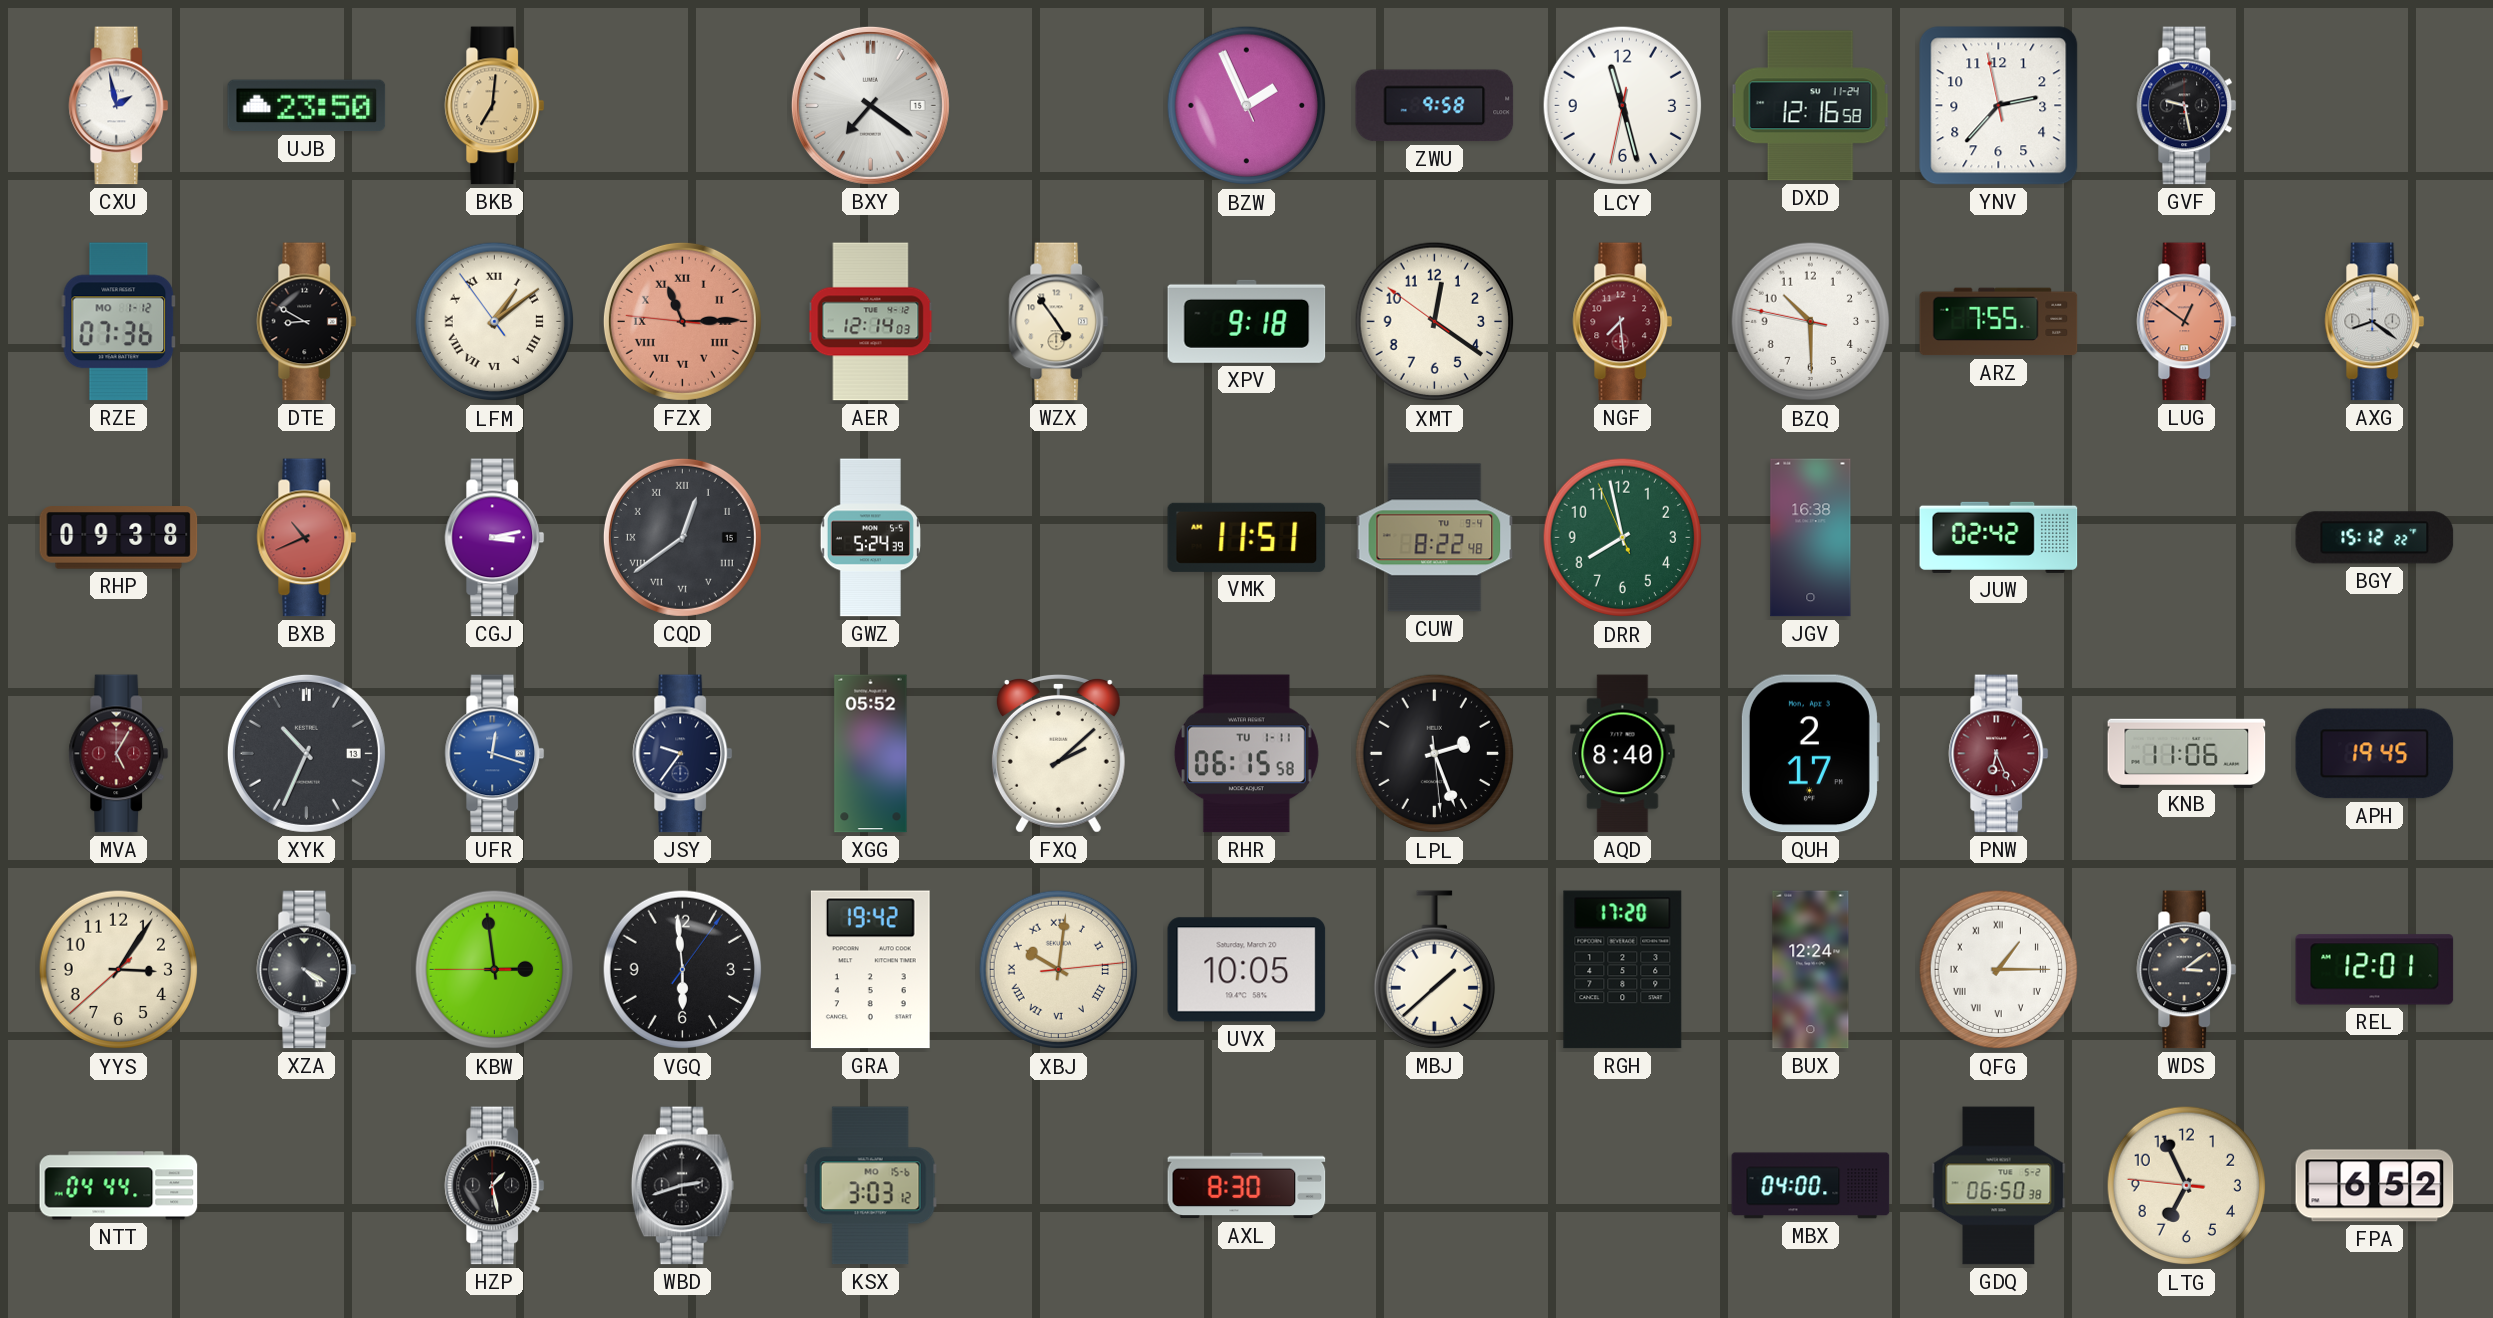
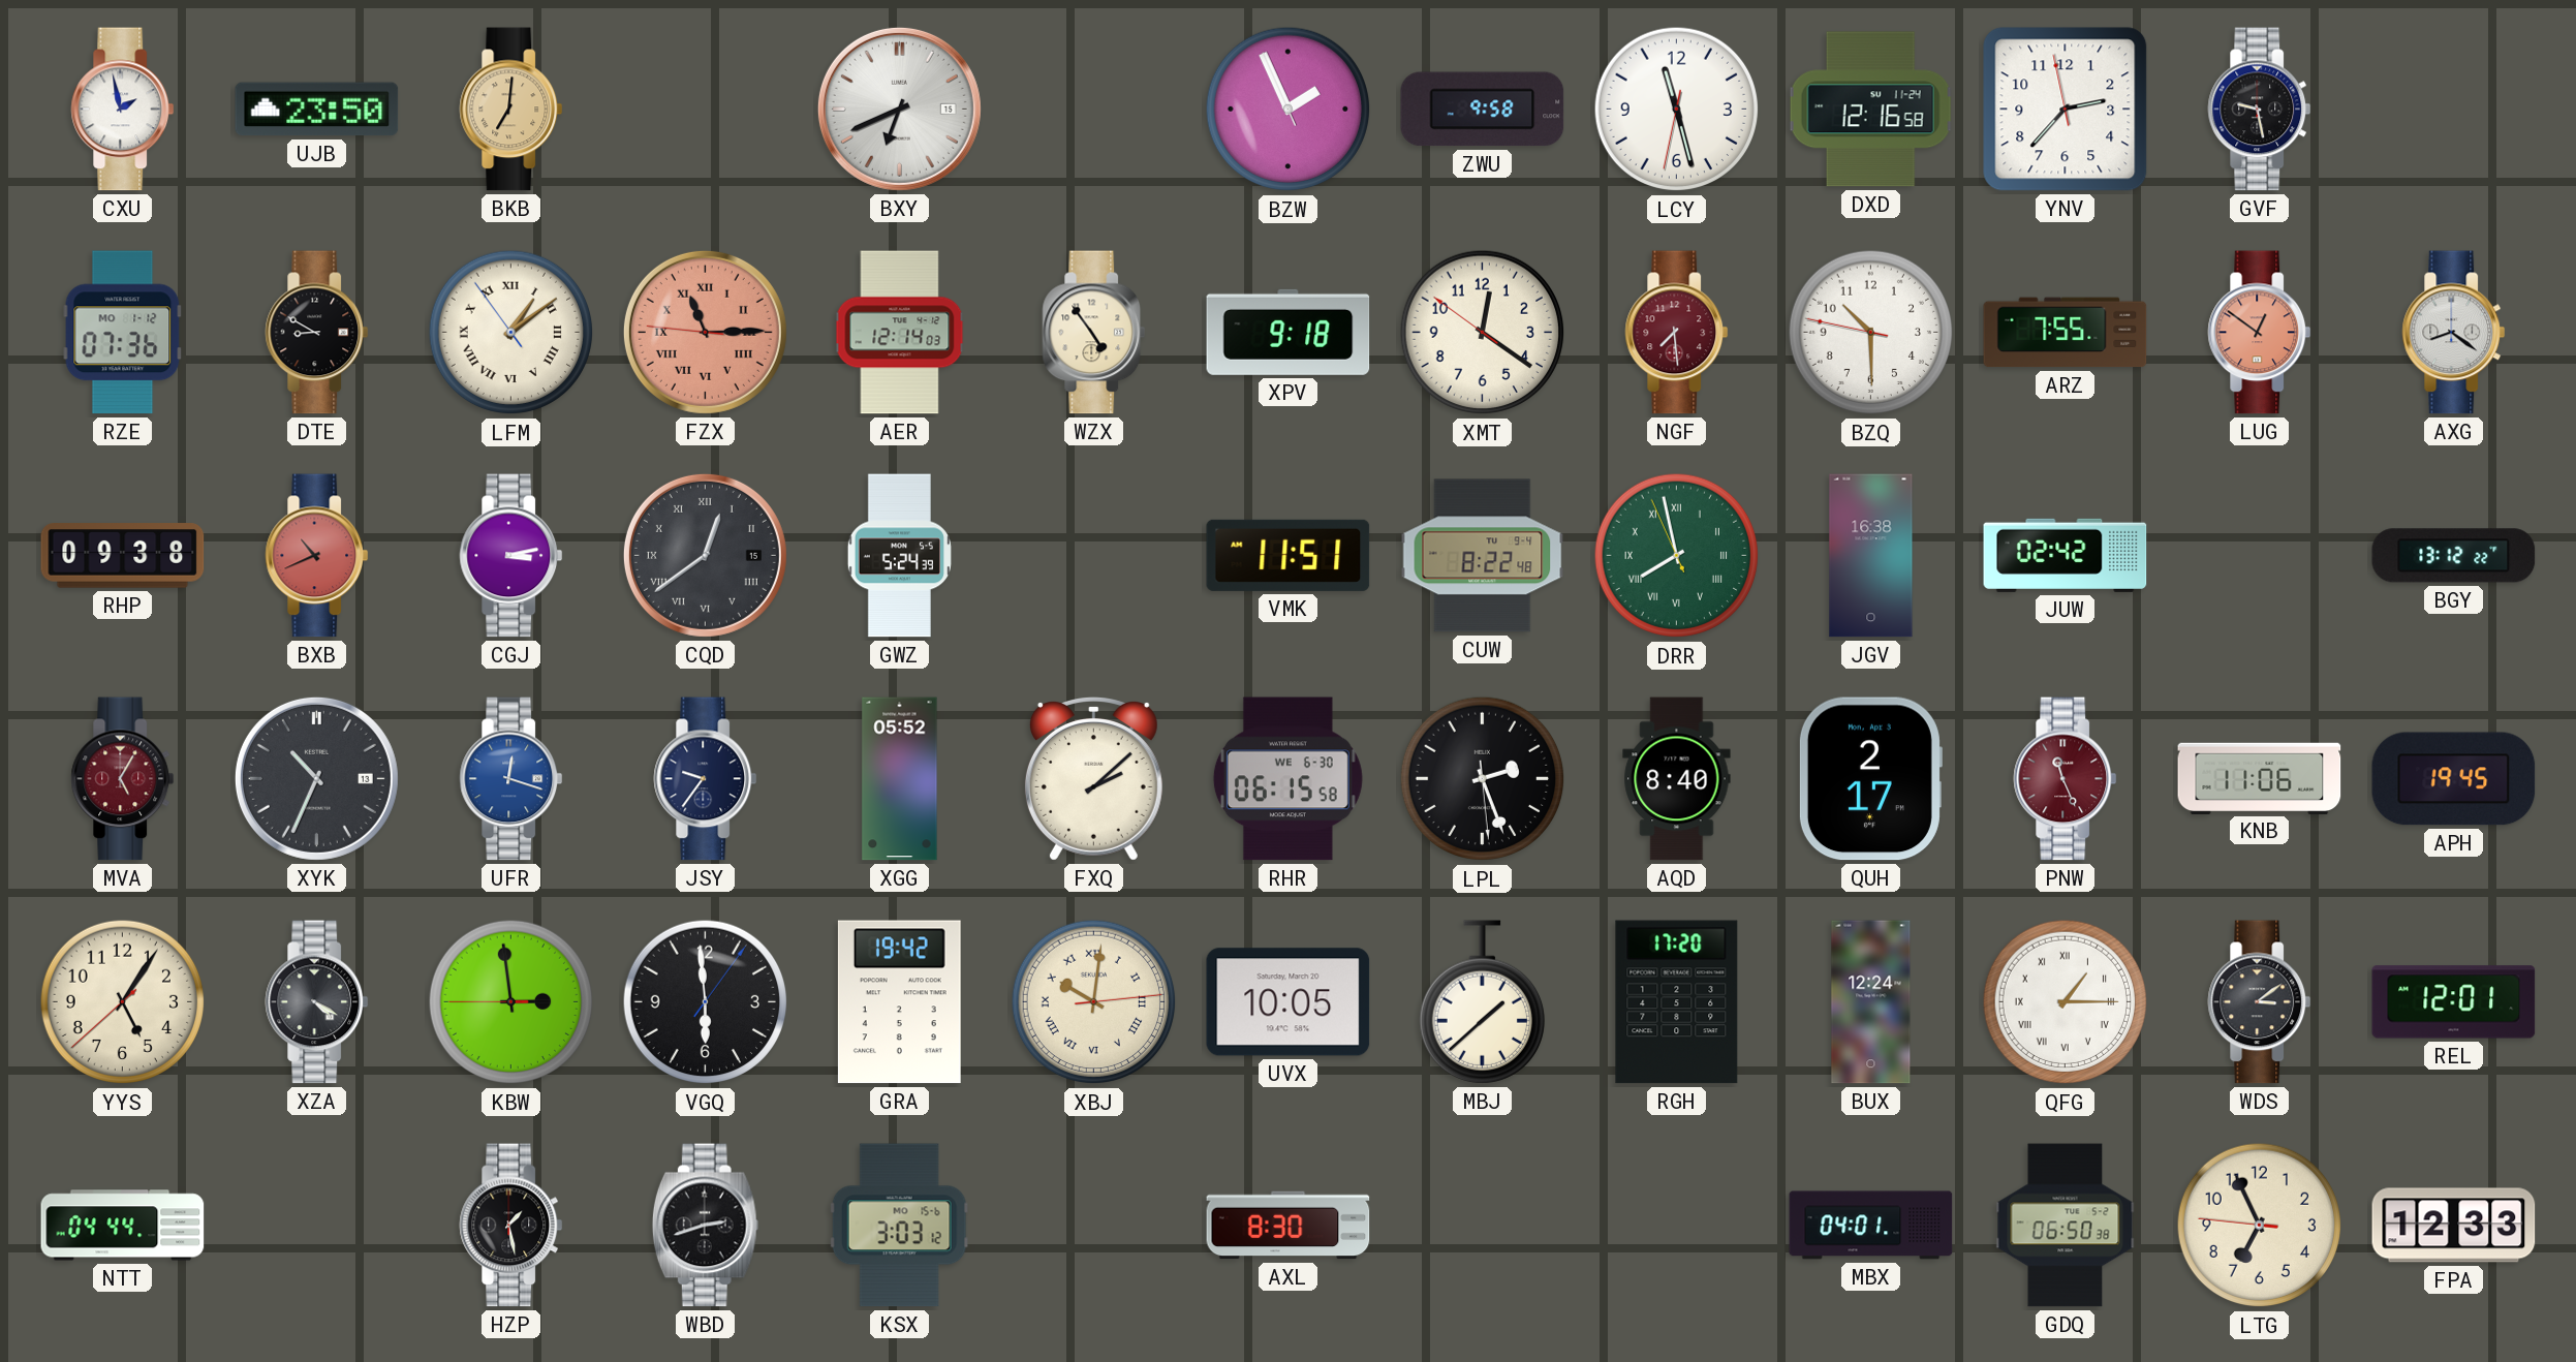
BXY: 7:21 -> 6:41
DRR numerals: Arabic -> Roman
BGY: 15:12 -> 13:12
RHR date: TU 1-11 -> WE 6-30
PNW: 6:26 -> 11:26
YYS: 3:05 -> 5:05
MBX: 04:00 -> 04:01
FPA: 6:52 -> 12:33
